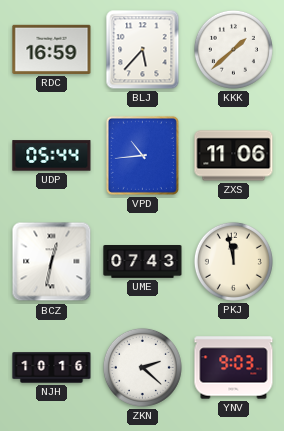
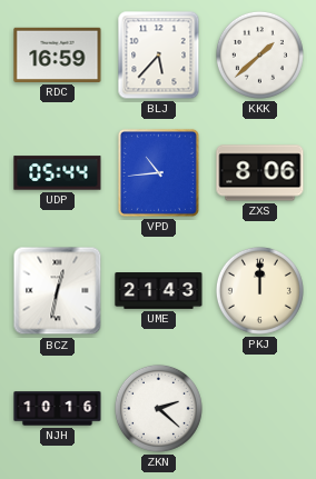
ZXS: 11:06 -> 8:06
UME: 07:43 -> 21:43
PKJ: 11:58 -> 12:00
YNV: 9:03 -> none
